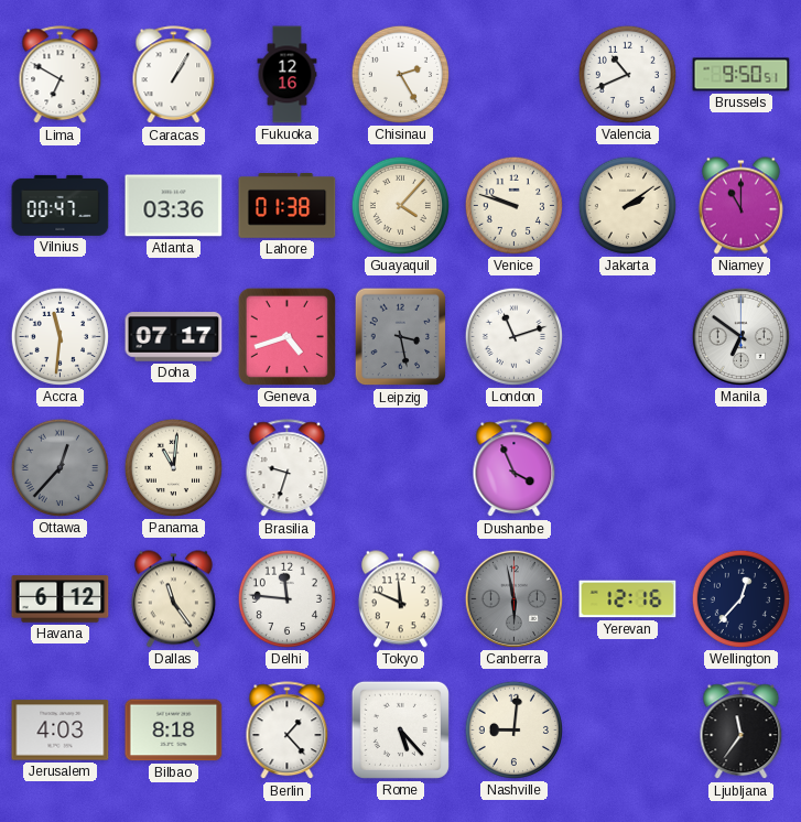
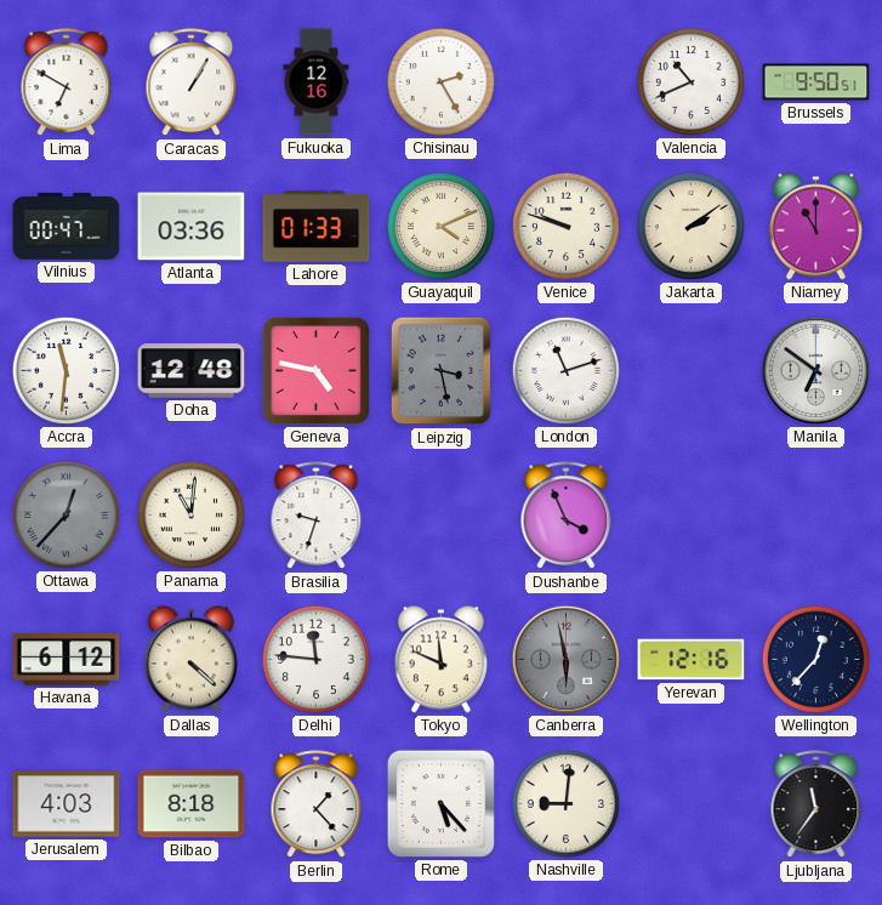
Lahore: 01:38 -> 01:33
Guayaquil: 4:07 -> 4:11
Doha: 07:17 -> 12:48
Geneva: 4:42 -> 4:47
Dallas: 11:24 -> 4:22
